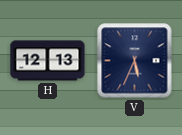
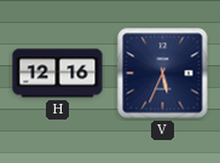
H: 12:13 -> 12:16
